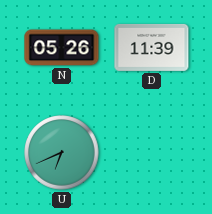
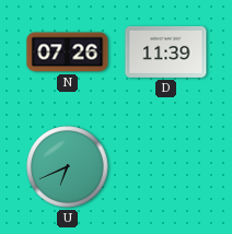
N: 05:26 -> 07:26
